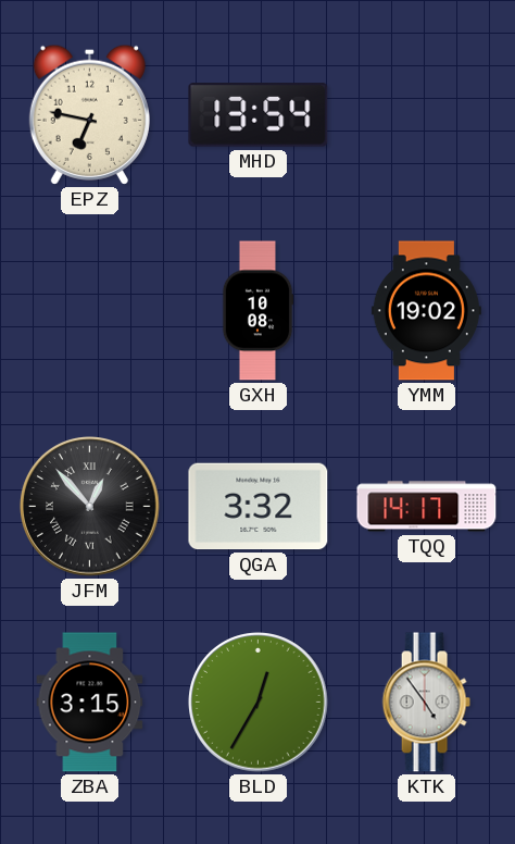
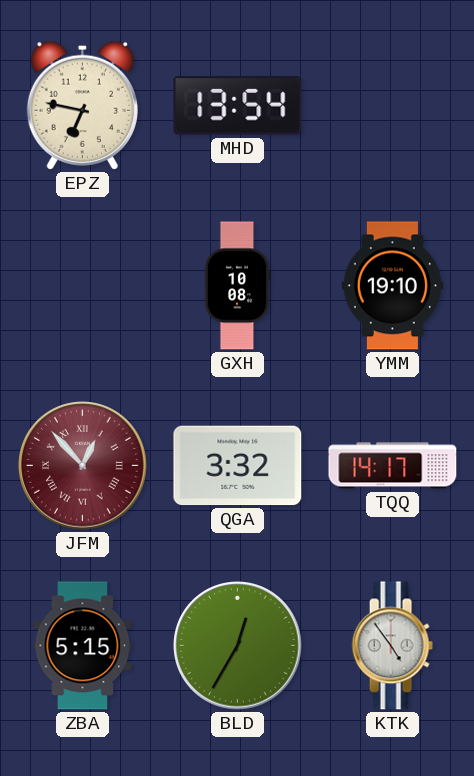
YMM: 19:02 -> 19:10
JFM dial: black -> burgundy
ZBA: 3:15 -> 5:15
